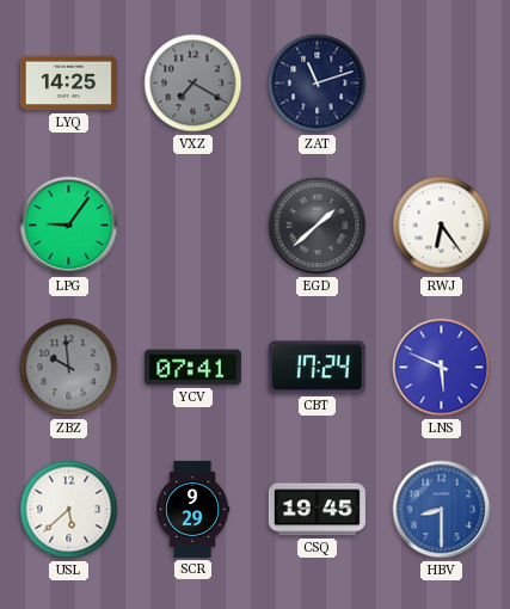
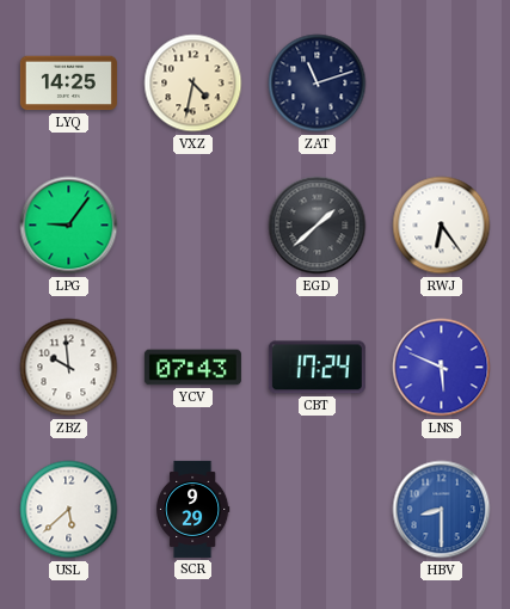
VXZ: 7:20 -> 4:32
VXZ dial: grey -> cream
ZBZ dial: grey -> white
YCV: 07:41 -> 07:43
CSQ: 19:45 -> none
